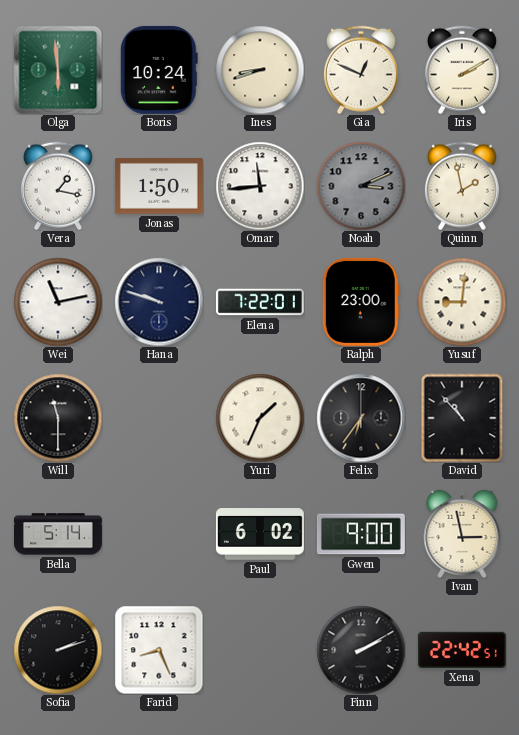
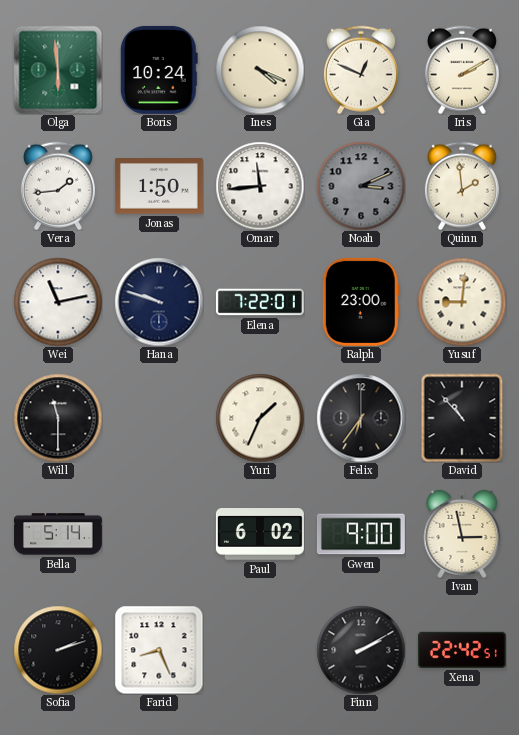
Ines: 8:42 -> 4:19
Vera: 1:17 -> 1:44
Quinn: 1:58 -> 1:59
